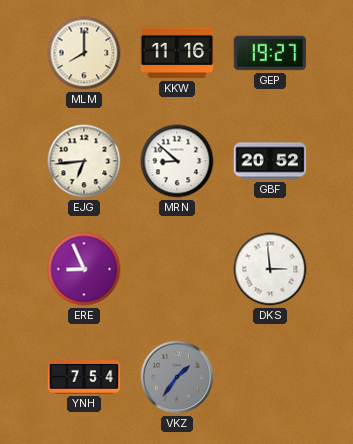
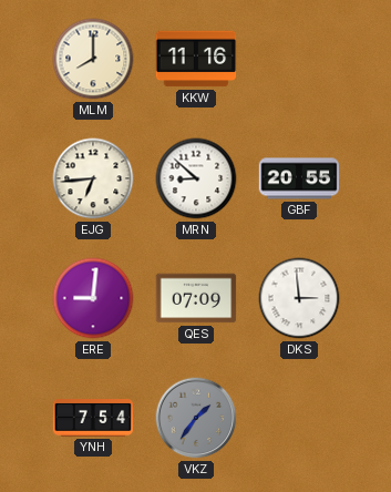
GEP: 19:27 -> none
GBF: 20:52 -> 20:55
ERE: 8:56 -> 9:01
QES: none -> 07:09
